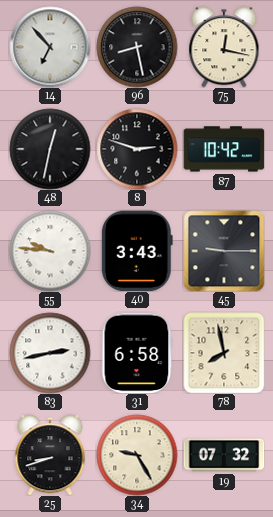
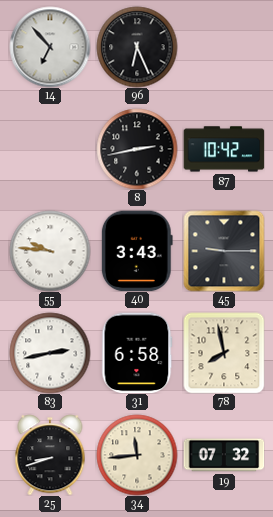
96: 8:28 -> 6:26
75: 12:17 -> none
48: 12:32 -> none
8: 2:48 -> 2:43
34: 9:25 -> 11:44
